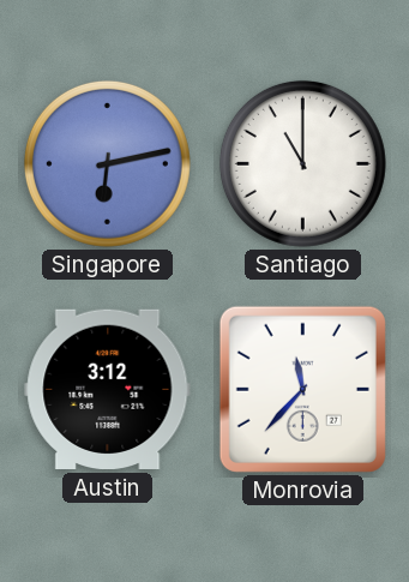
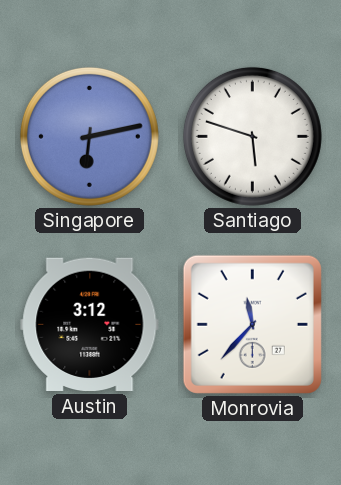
Santiago: 11:00 -> 5:48
